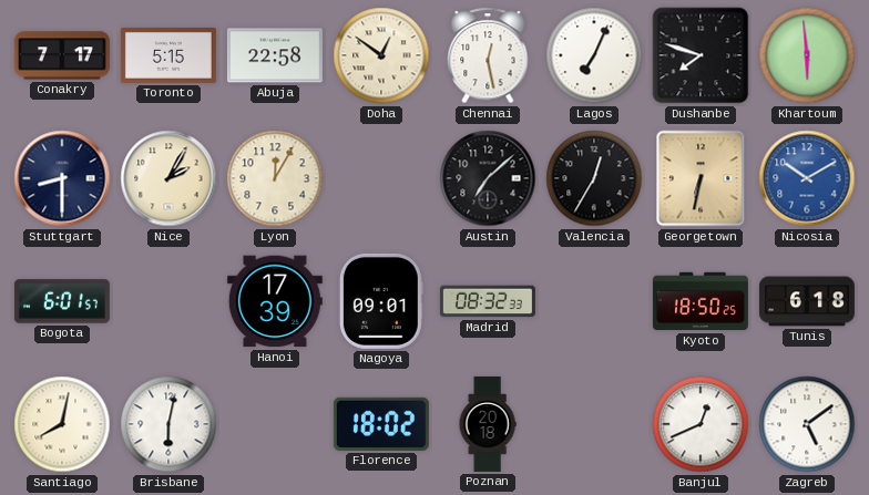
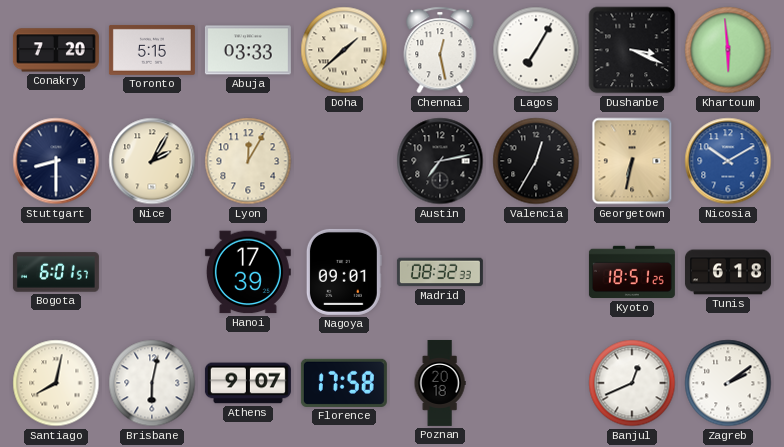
Conakry: 7:17 -> 7:20
Abuja: 22:58 -> 03:33
Doha: 12:51 -> 1:38
Lagos: 7:04 -> 7:05
Dushanbe: 7:48 -> 3:19
Austin: 7:08 -> 7:13
Kyoto: 18:50 -> 18:51
Athens: none -> 9:07
Florence: 18:02 -> 17:58
Zagreb: 5:09 -> 2:09
